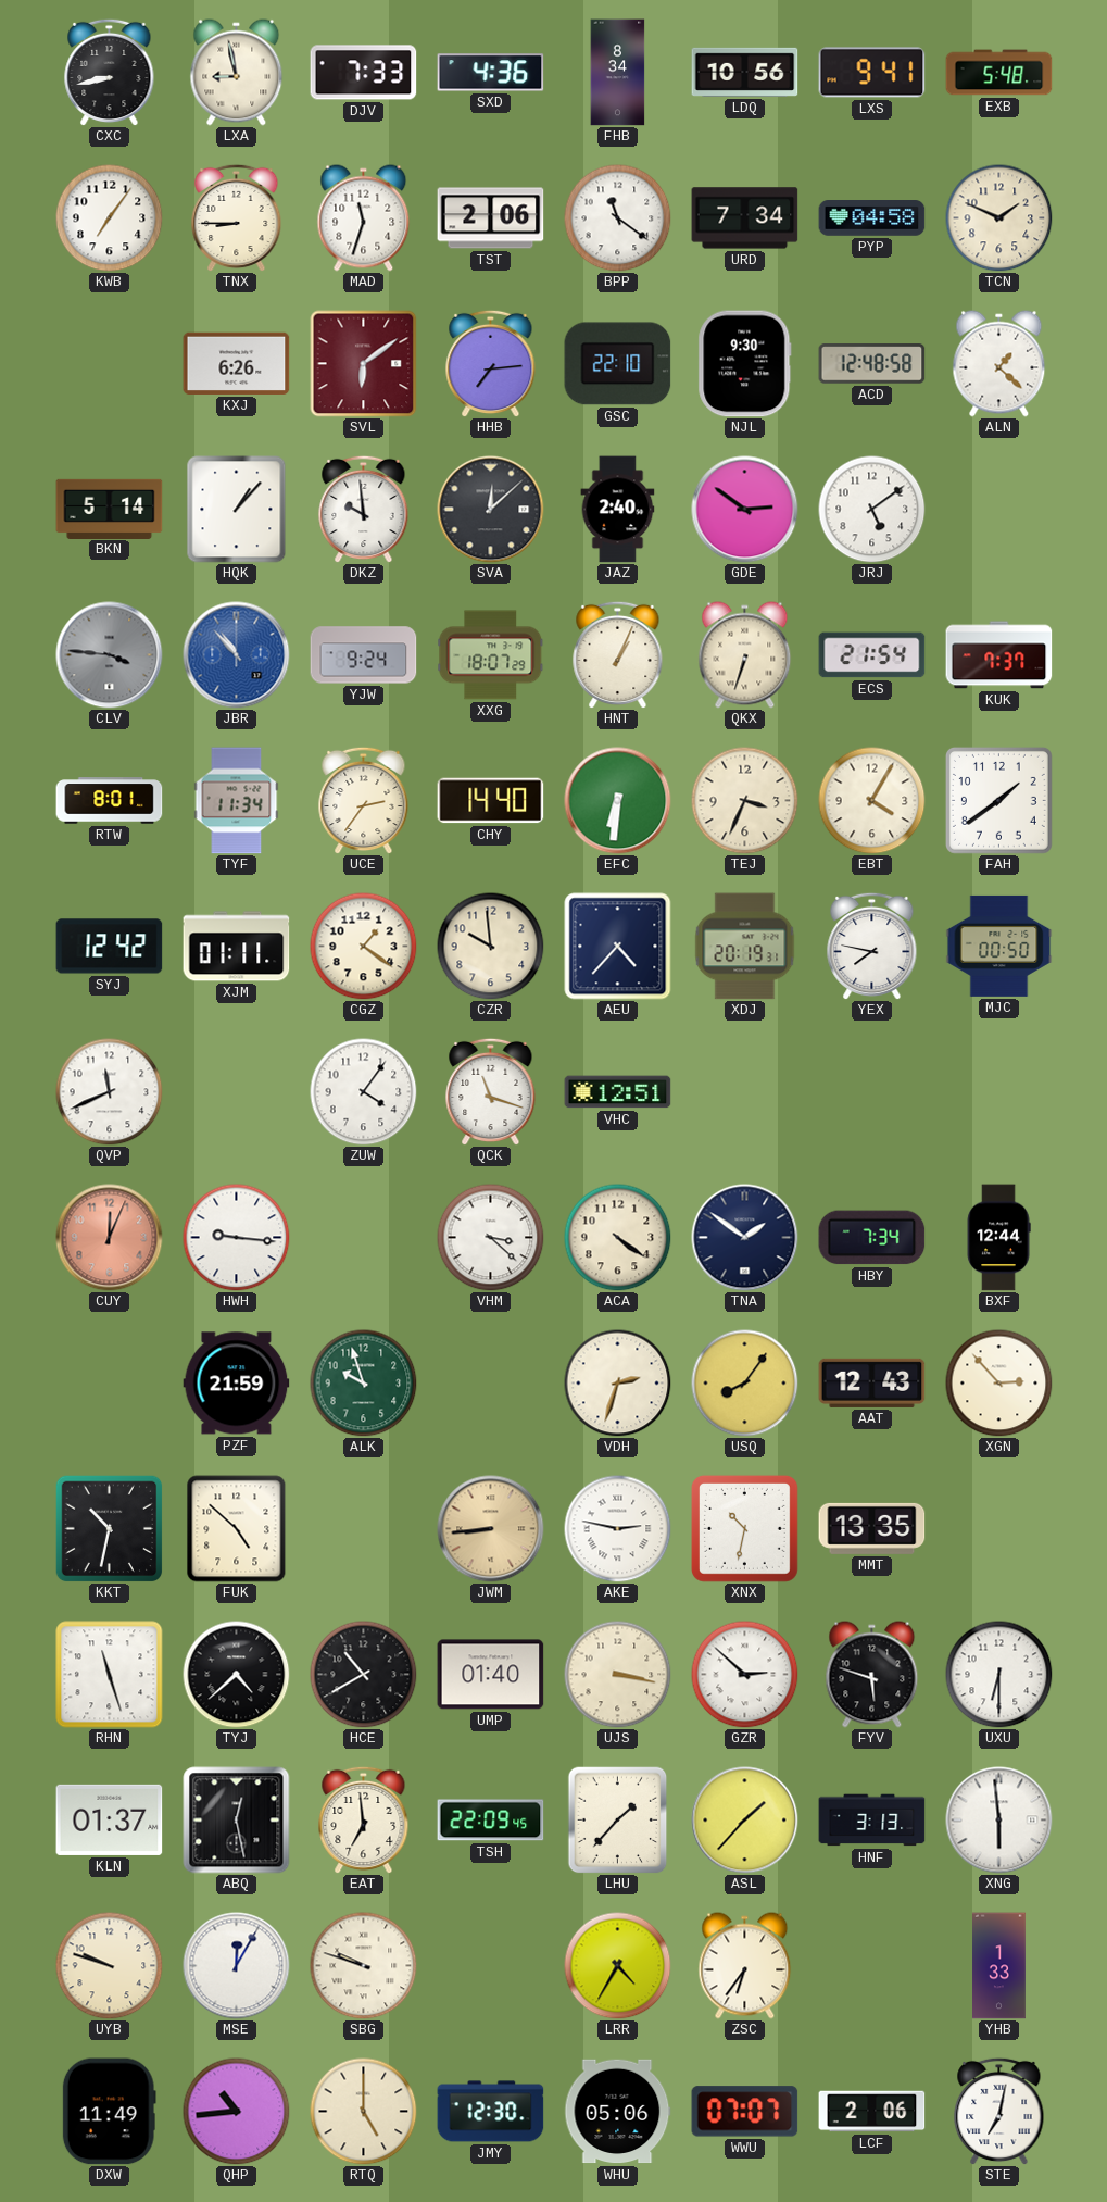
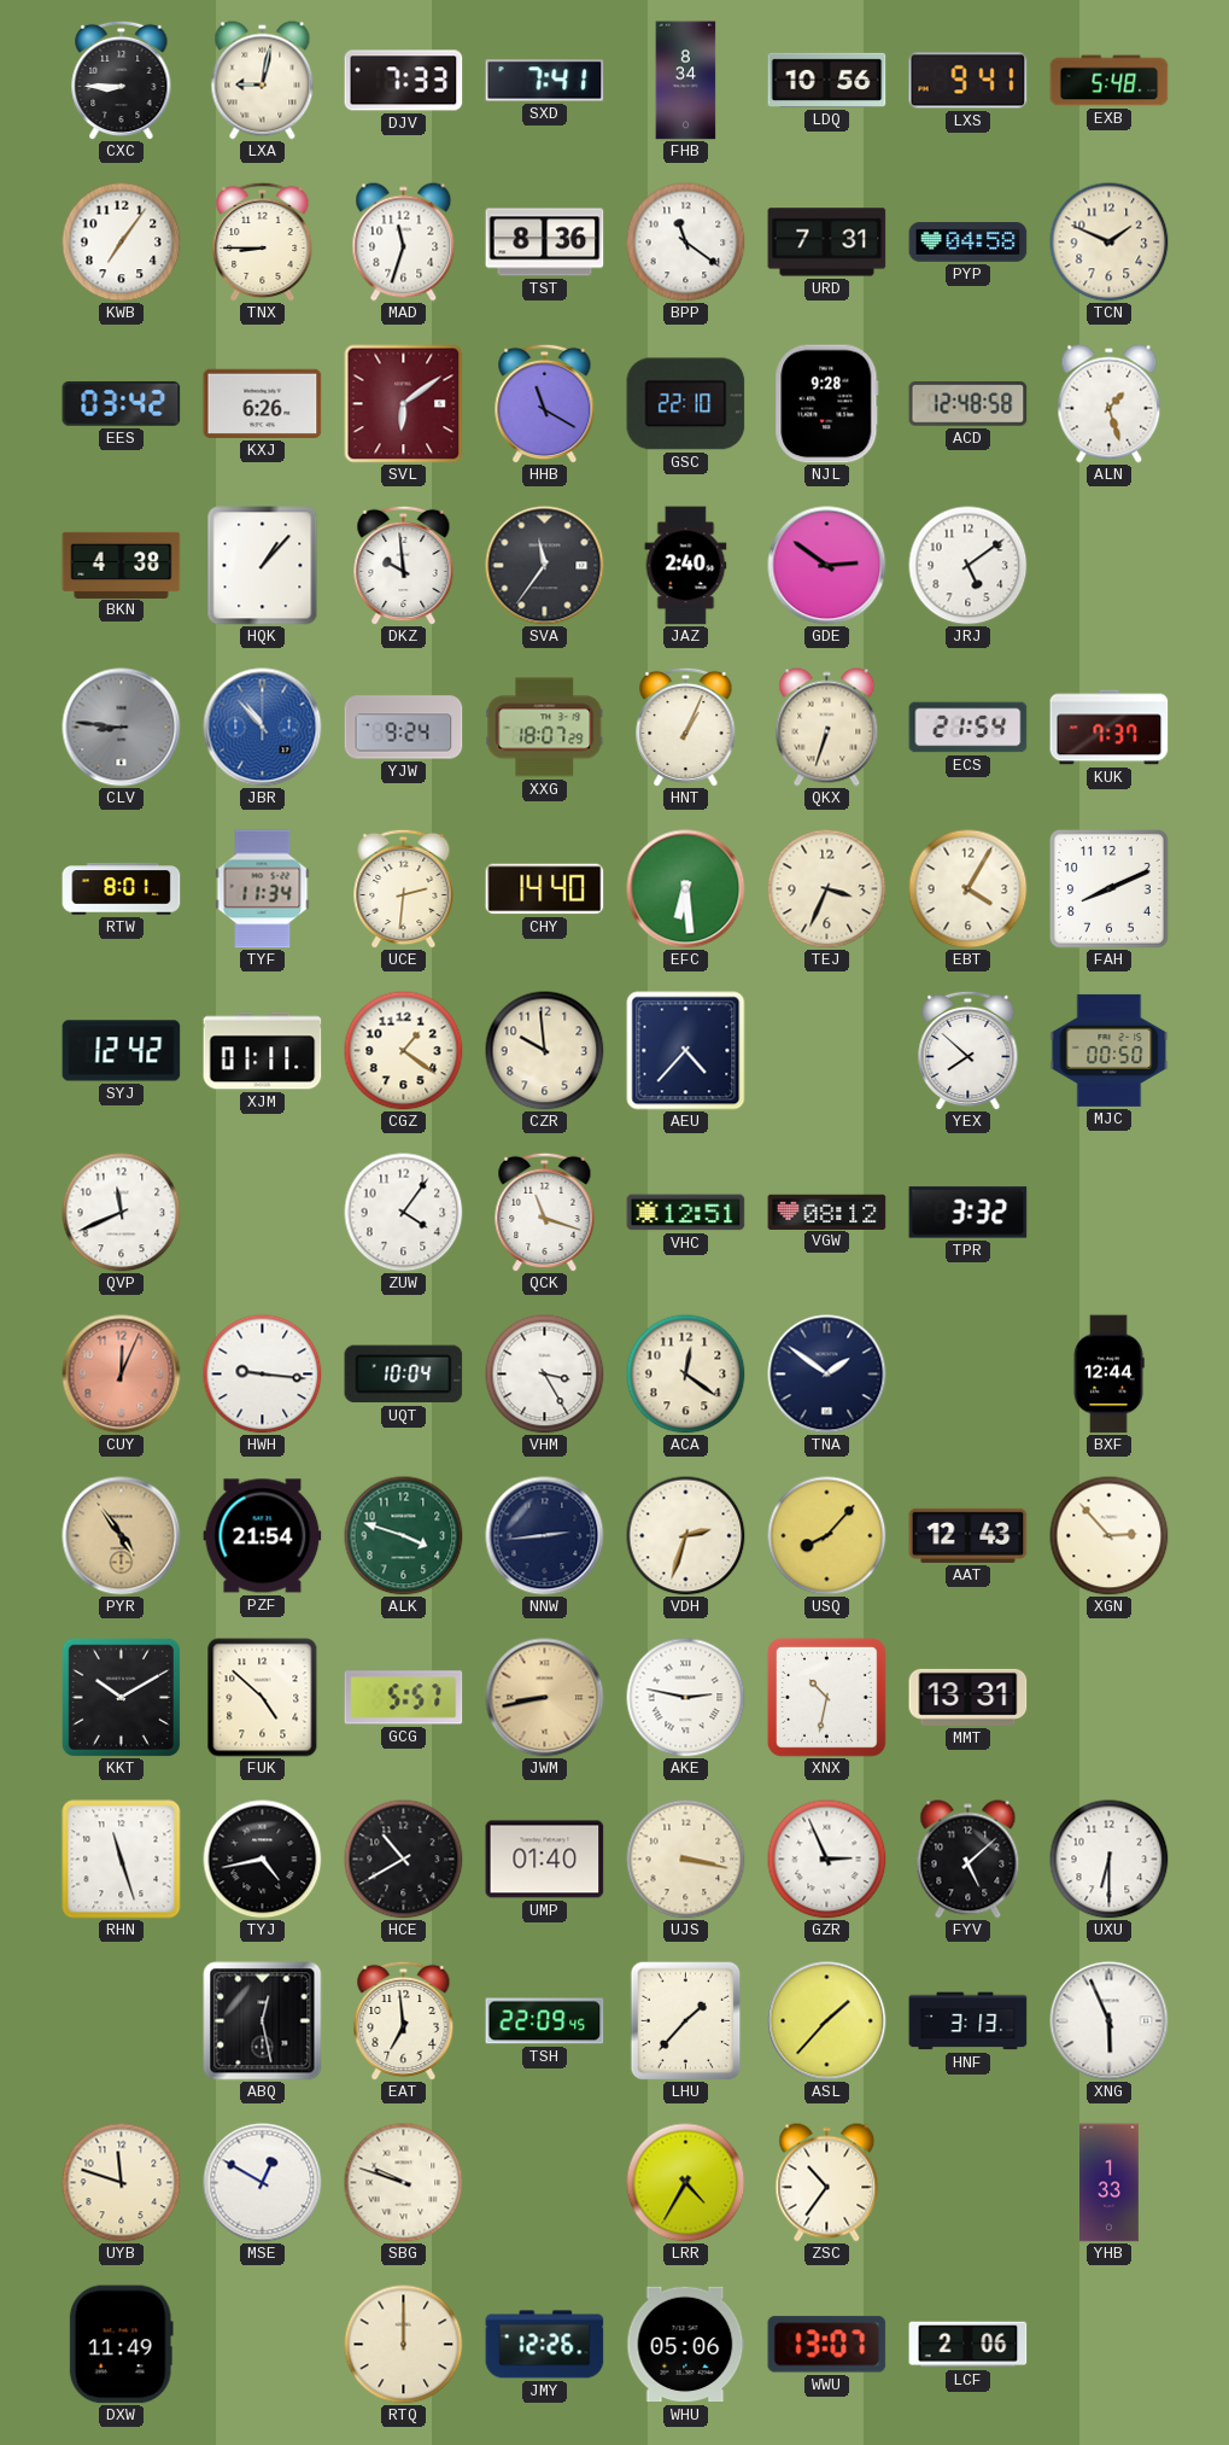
CXC: 8:43 -> 8:45
LXA: 8:58 -> 9:02
SXD: 4:36 -> 7:41
TST: 2:06 -> 8:36
URD: 7:34 -> 7:31
EES: none -> 03:42
HHB: 7:14 -> 11:20
NJL: 9:30 -> 9:28
ALN: 1:22 -> 1:27
BKN: 5:14 -> 4:38
SVA: 12:08 -> 11:36
CLV: 3:46 -> 8:46
UCE: 2:36 -> 2:31
EFC: 6:31 -> 6:29
FAH: 1:39 -> 8:11
XDJ: 20:19 -> none
YEX: 7:47 -> 7:52
VGW: none -> 08:12
TPR: none -> 3:32
UQT: none -> 10:04
VHM: 3:22 -> 3:25
ACA: 4:21 -> 12:21
HBY: 7:34 -> none
PYR: none -> 4:54
PZF: 21:59 -> 21:54
ALK: 9:57 -> 3:48
NNW: none -> 2:44
USQ: 8:06 -> 8:07
KKT: 10:32 -> 10:10
GCG: none -> 5:57
JWM: 8:44 -> 8:43
MMT: 13:35 -> 13:31
TYJ: 4:38 -> 4:43
GZR: 2:52 -> 2:56
FYV: 5:48 -> 5:08
KLN: 01:37 -> none
XNG: 5:59 -> 5:56
UYB: 9:48 -> 11:48
MSE: 12:05 -> 12:50
ZSC: 6:36 -> 10:36
QHP: 10:44 -> none
RTQ: 5:00 -> 12:00
JMY: 12:30 -> 12:26
WWU: 07:07 -> 13:07
STE: 7:02 -> none
